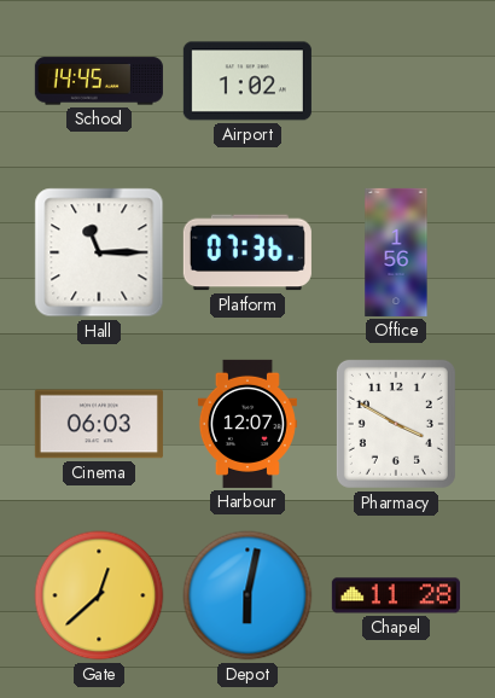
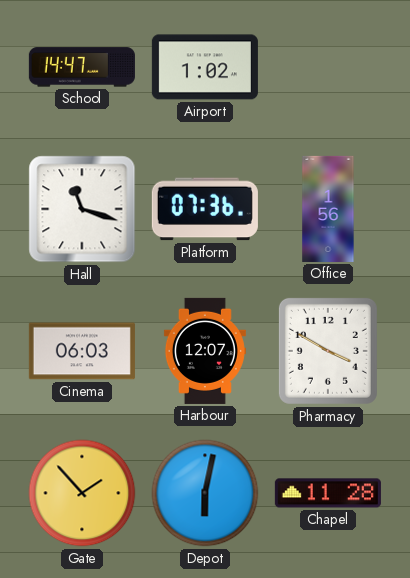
School: 14:45 -> 14:47
Hall: 11:15 -> 11:18
Gate: 12:38 -> 1:53
